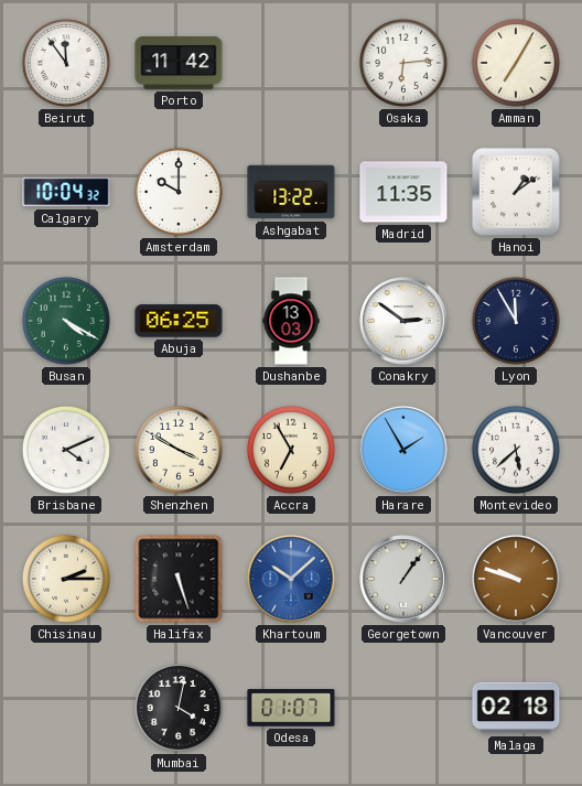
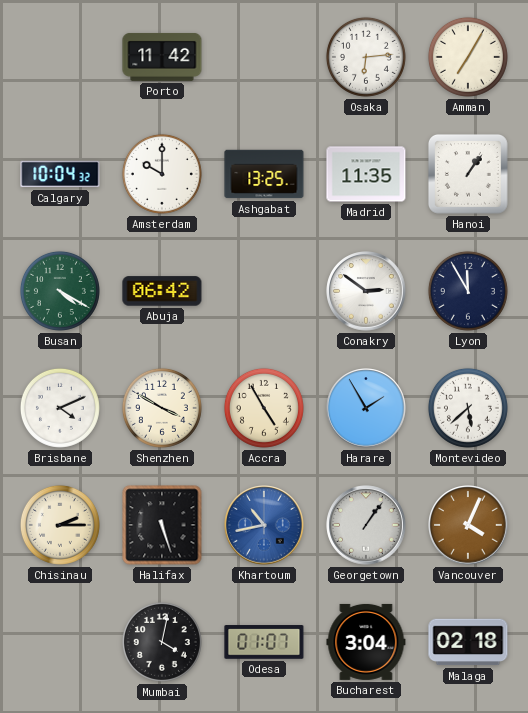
Beirut: 11:54 -> none
Ashgabat: 13:22 -> 13:25
Hanoi: 1:09 -> 1:06
Abuja: 06:25 -> 06:42
Dushanbe: 13:03 -> none
Accra: 6:55 -> 4:55
Khartoum: 10:08 -> 10:43
Vancouver: 9:48 -> 4:04
Bucharest: none -> 3:04
